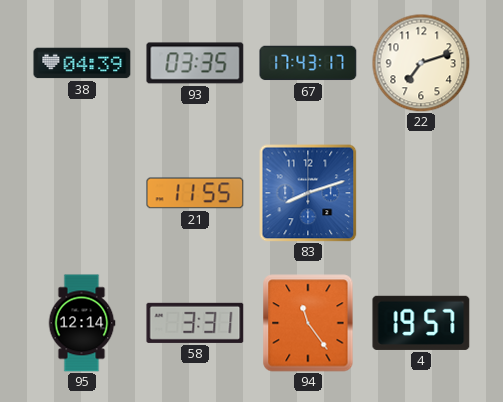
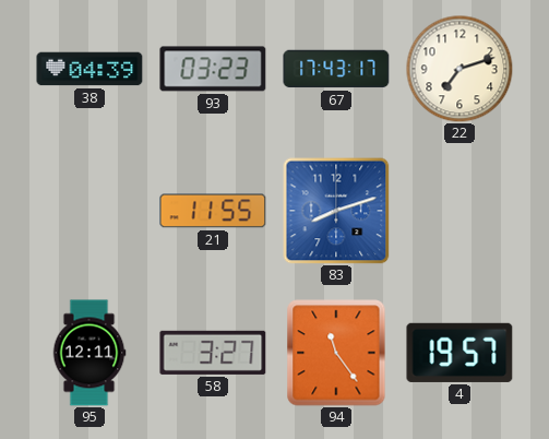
93: 03:35 -> 03:23
95: 12:14 -> 12:11
58: 3:31 -> 3:27
